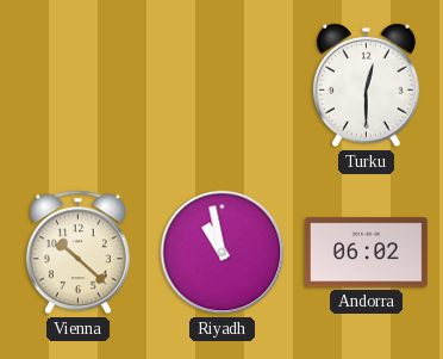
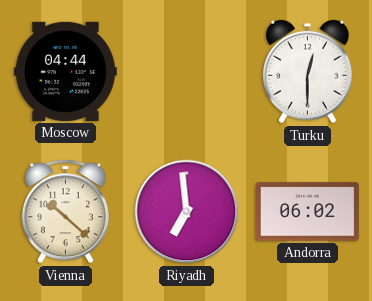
Moscow: none -> 04:44
Riyadh: 10:58 -> 6:59
